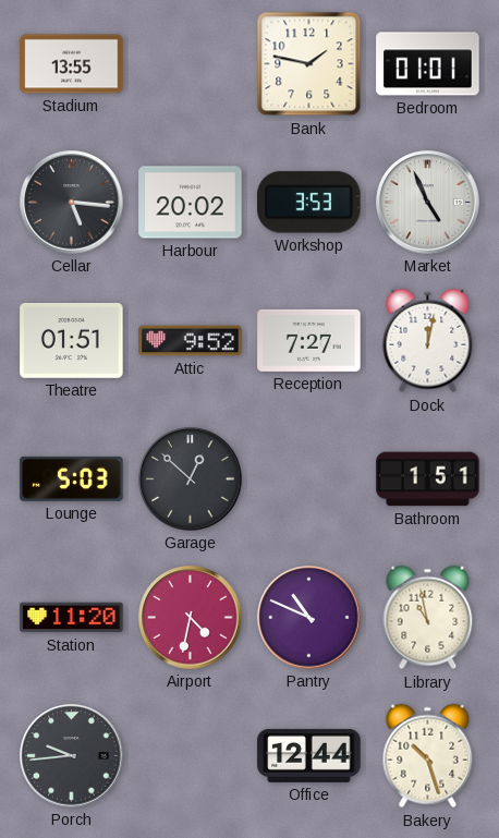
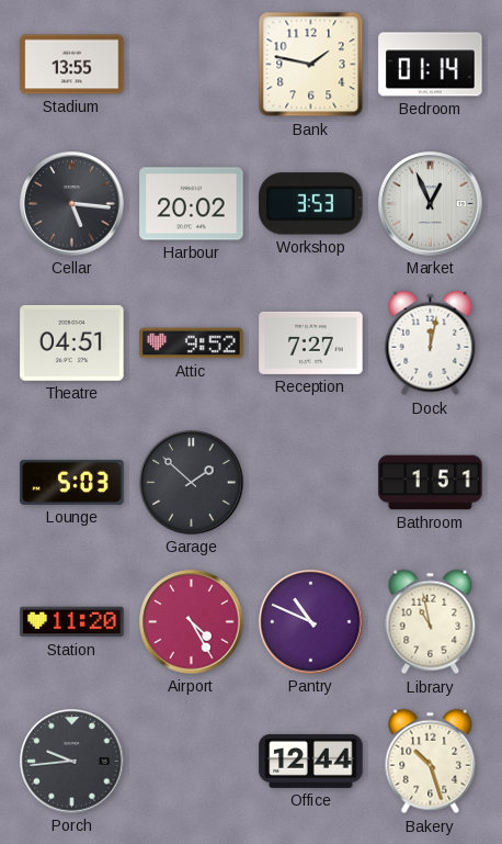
Bedroom: 01:01 -> 01:14
Market: 4:56 -> 12:56
Theatre: 01:51 -> 04:51
Garage: 12:52 -> 1:52
Airport: 4:32 -> 4:25
